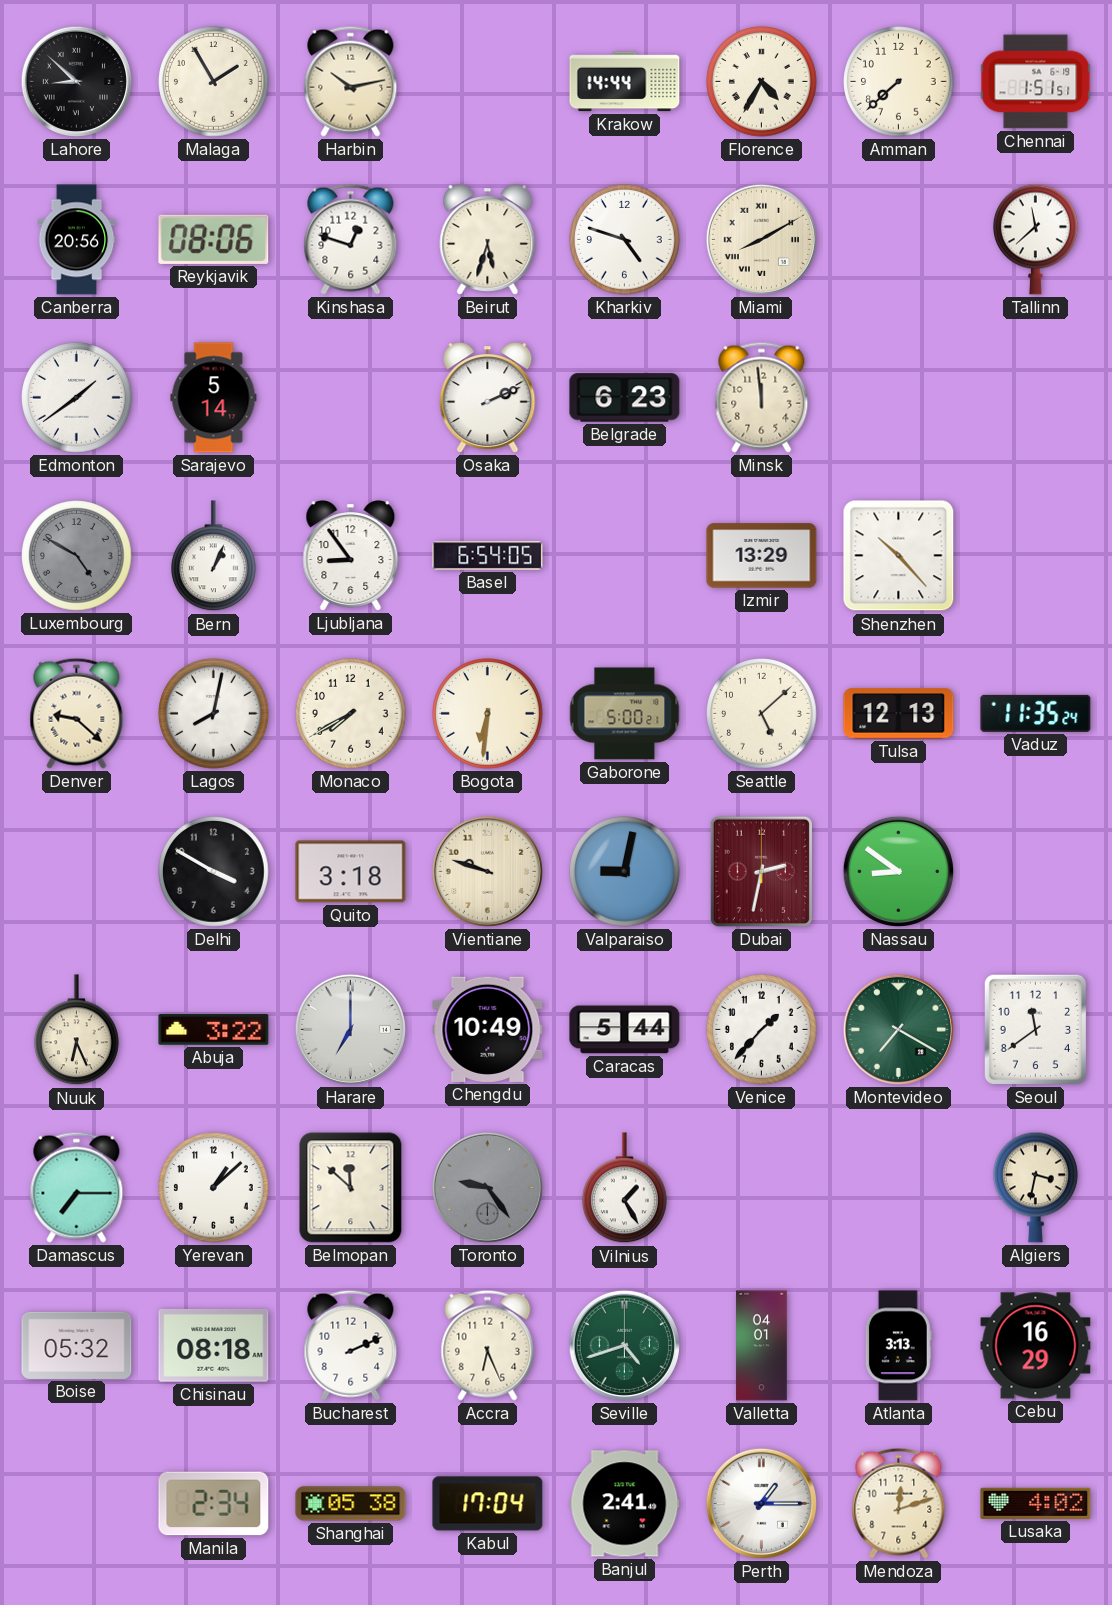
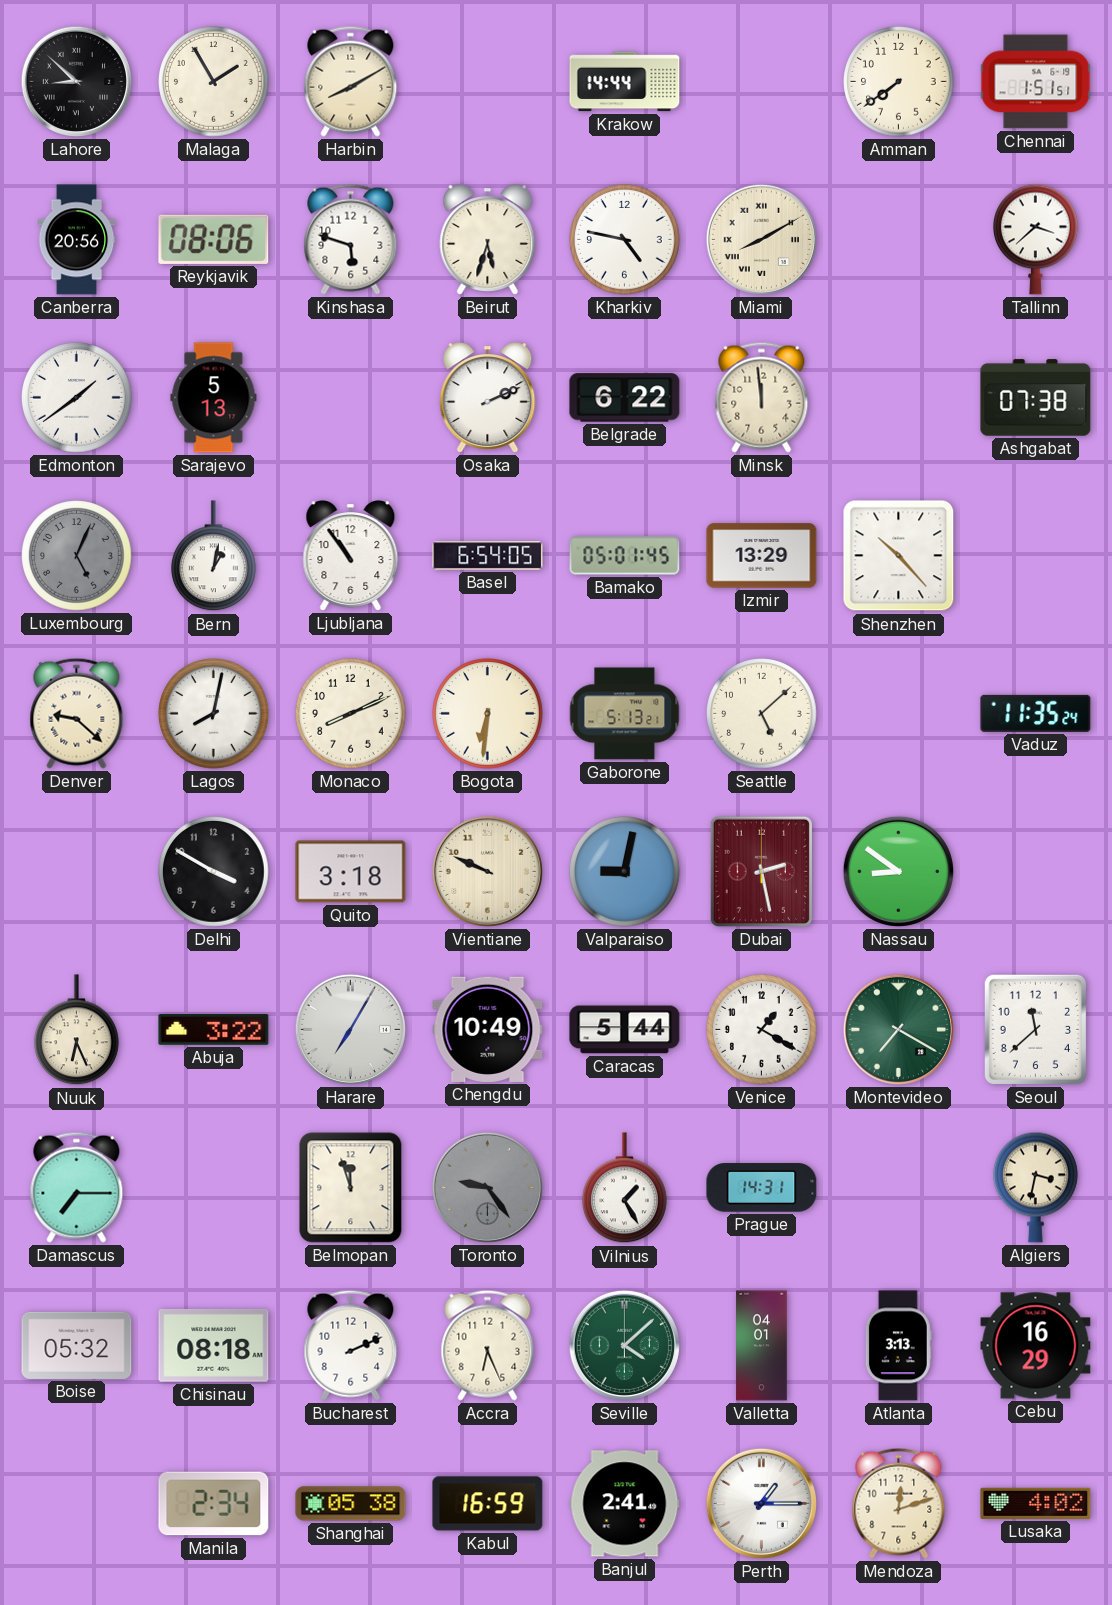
Harbin: 10:13 -> 8:10
Florence: 4:35 -> none
Amman: 7:38 -> 7:39
Kinshasa: 12:48 -> 5:48
Kharkiv: 4:48 -> 4:47
Tallinn: 11:38 -> 3:38
Sarajevo: 5:14 -> 5:13
Belgrade: 6:23 -> 6:22
Ashgabat: none -> 07:38
Luxembourg: 4:50 -> 5:04
Bern: 1:04 -> 1:02
Ljubljana: 8:54 -> 10:54
Bamako: none -> 05:01
Monaco: 7:40 -> 8:11
Gaborone: 5:00 -> 5:13
Tulsa: 12:13 -> none
Vientiane: 9:48 -> 9:49
Dubai: 2:32 -> 2:28
Harare: 7:00 -> 7:05
Venice: 1:37 -> 1:20
Seoul: 11:39 -> 11:38
Yerevan: 1:08 -> none
Belmopan: 11:52 -> 11:57
Prague: none -> 14:31
Seville: 4:42 -> 4:08
Kabul: 17:04 -> 16:59
